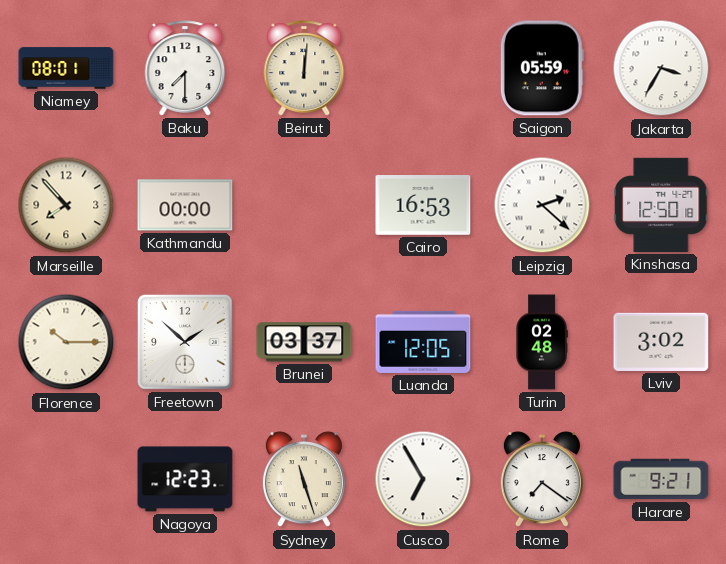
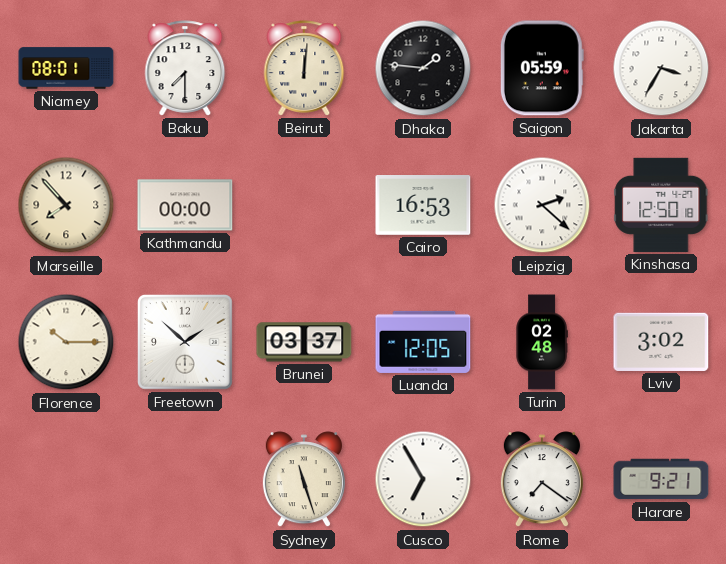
Dhaka: none -> 1:46
Nagoya: 12:23 -> none
